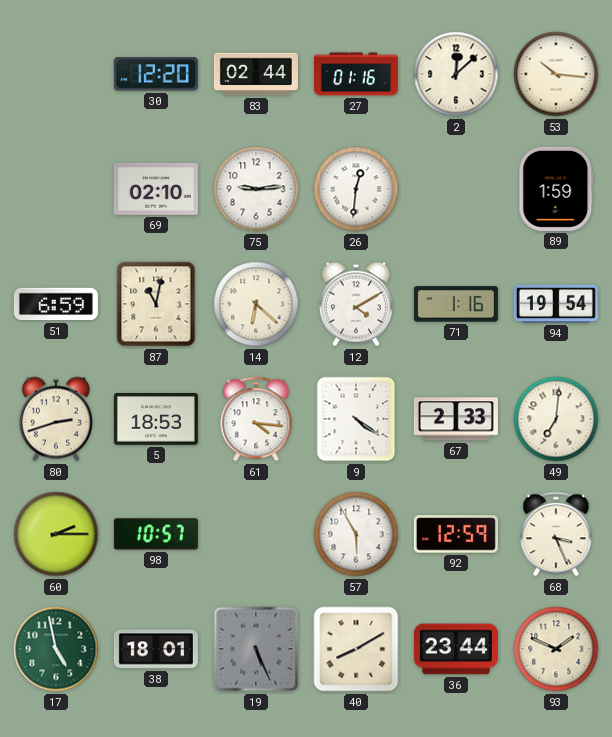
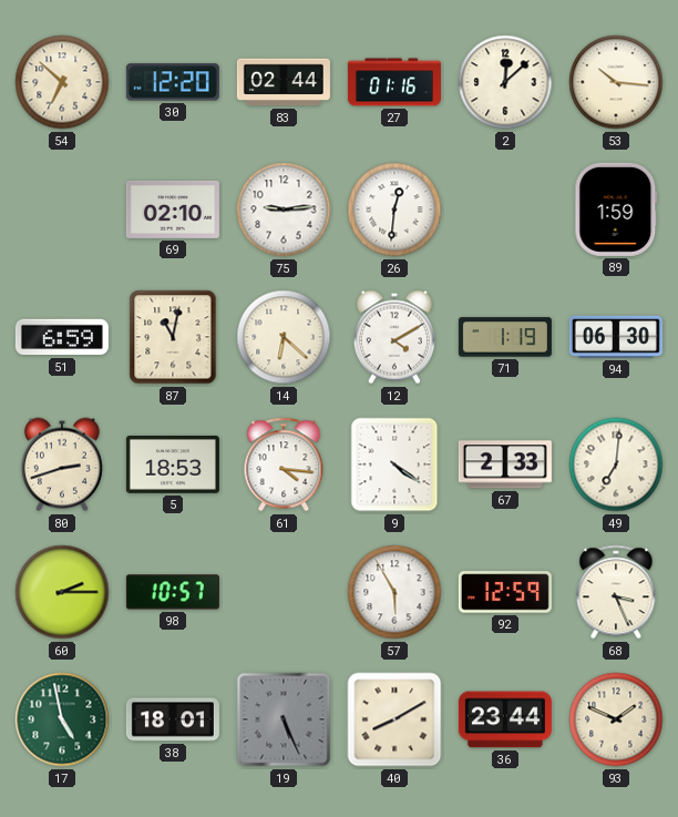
54: none -> 6:52
71: 1:16 -> 1:19
94: 19:54 -> 06:30
